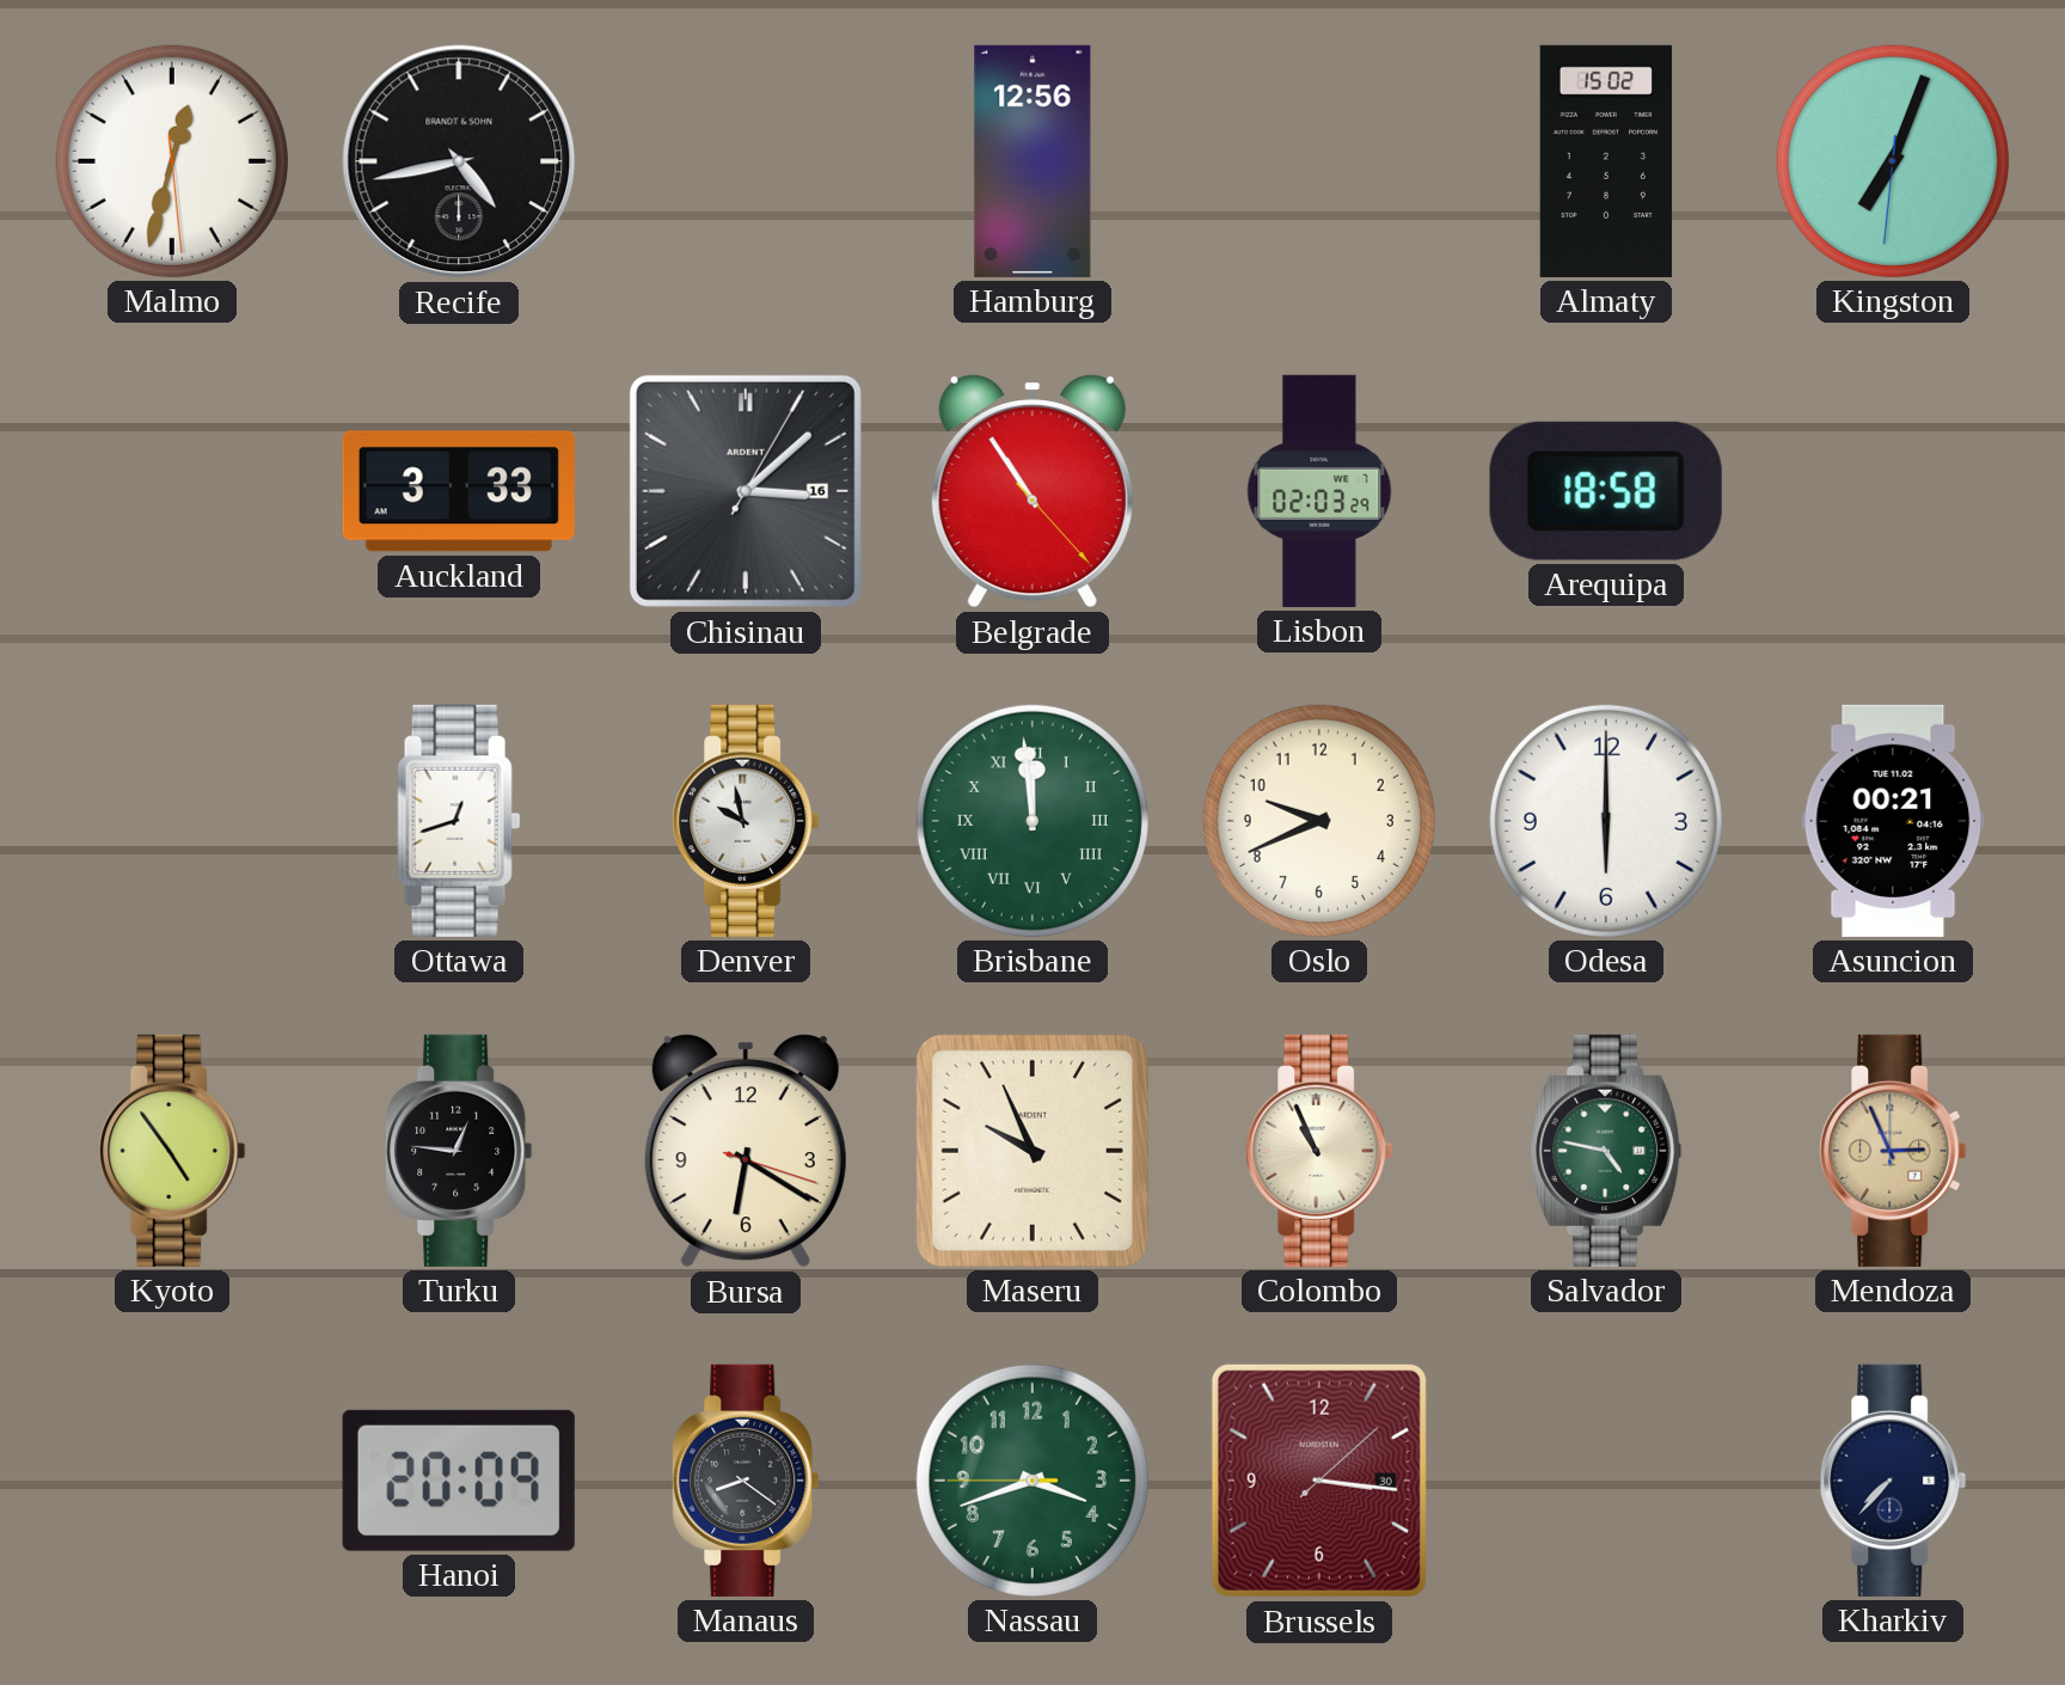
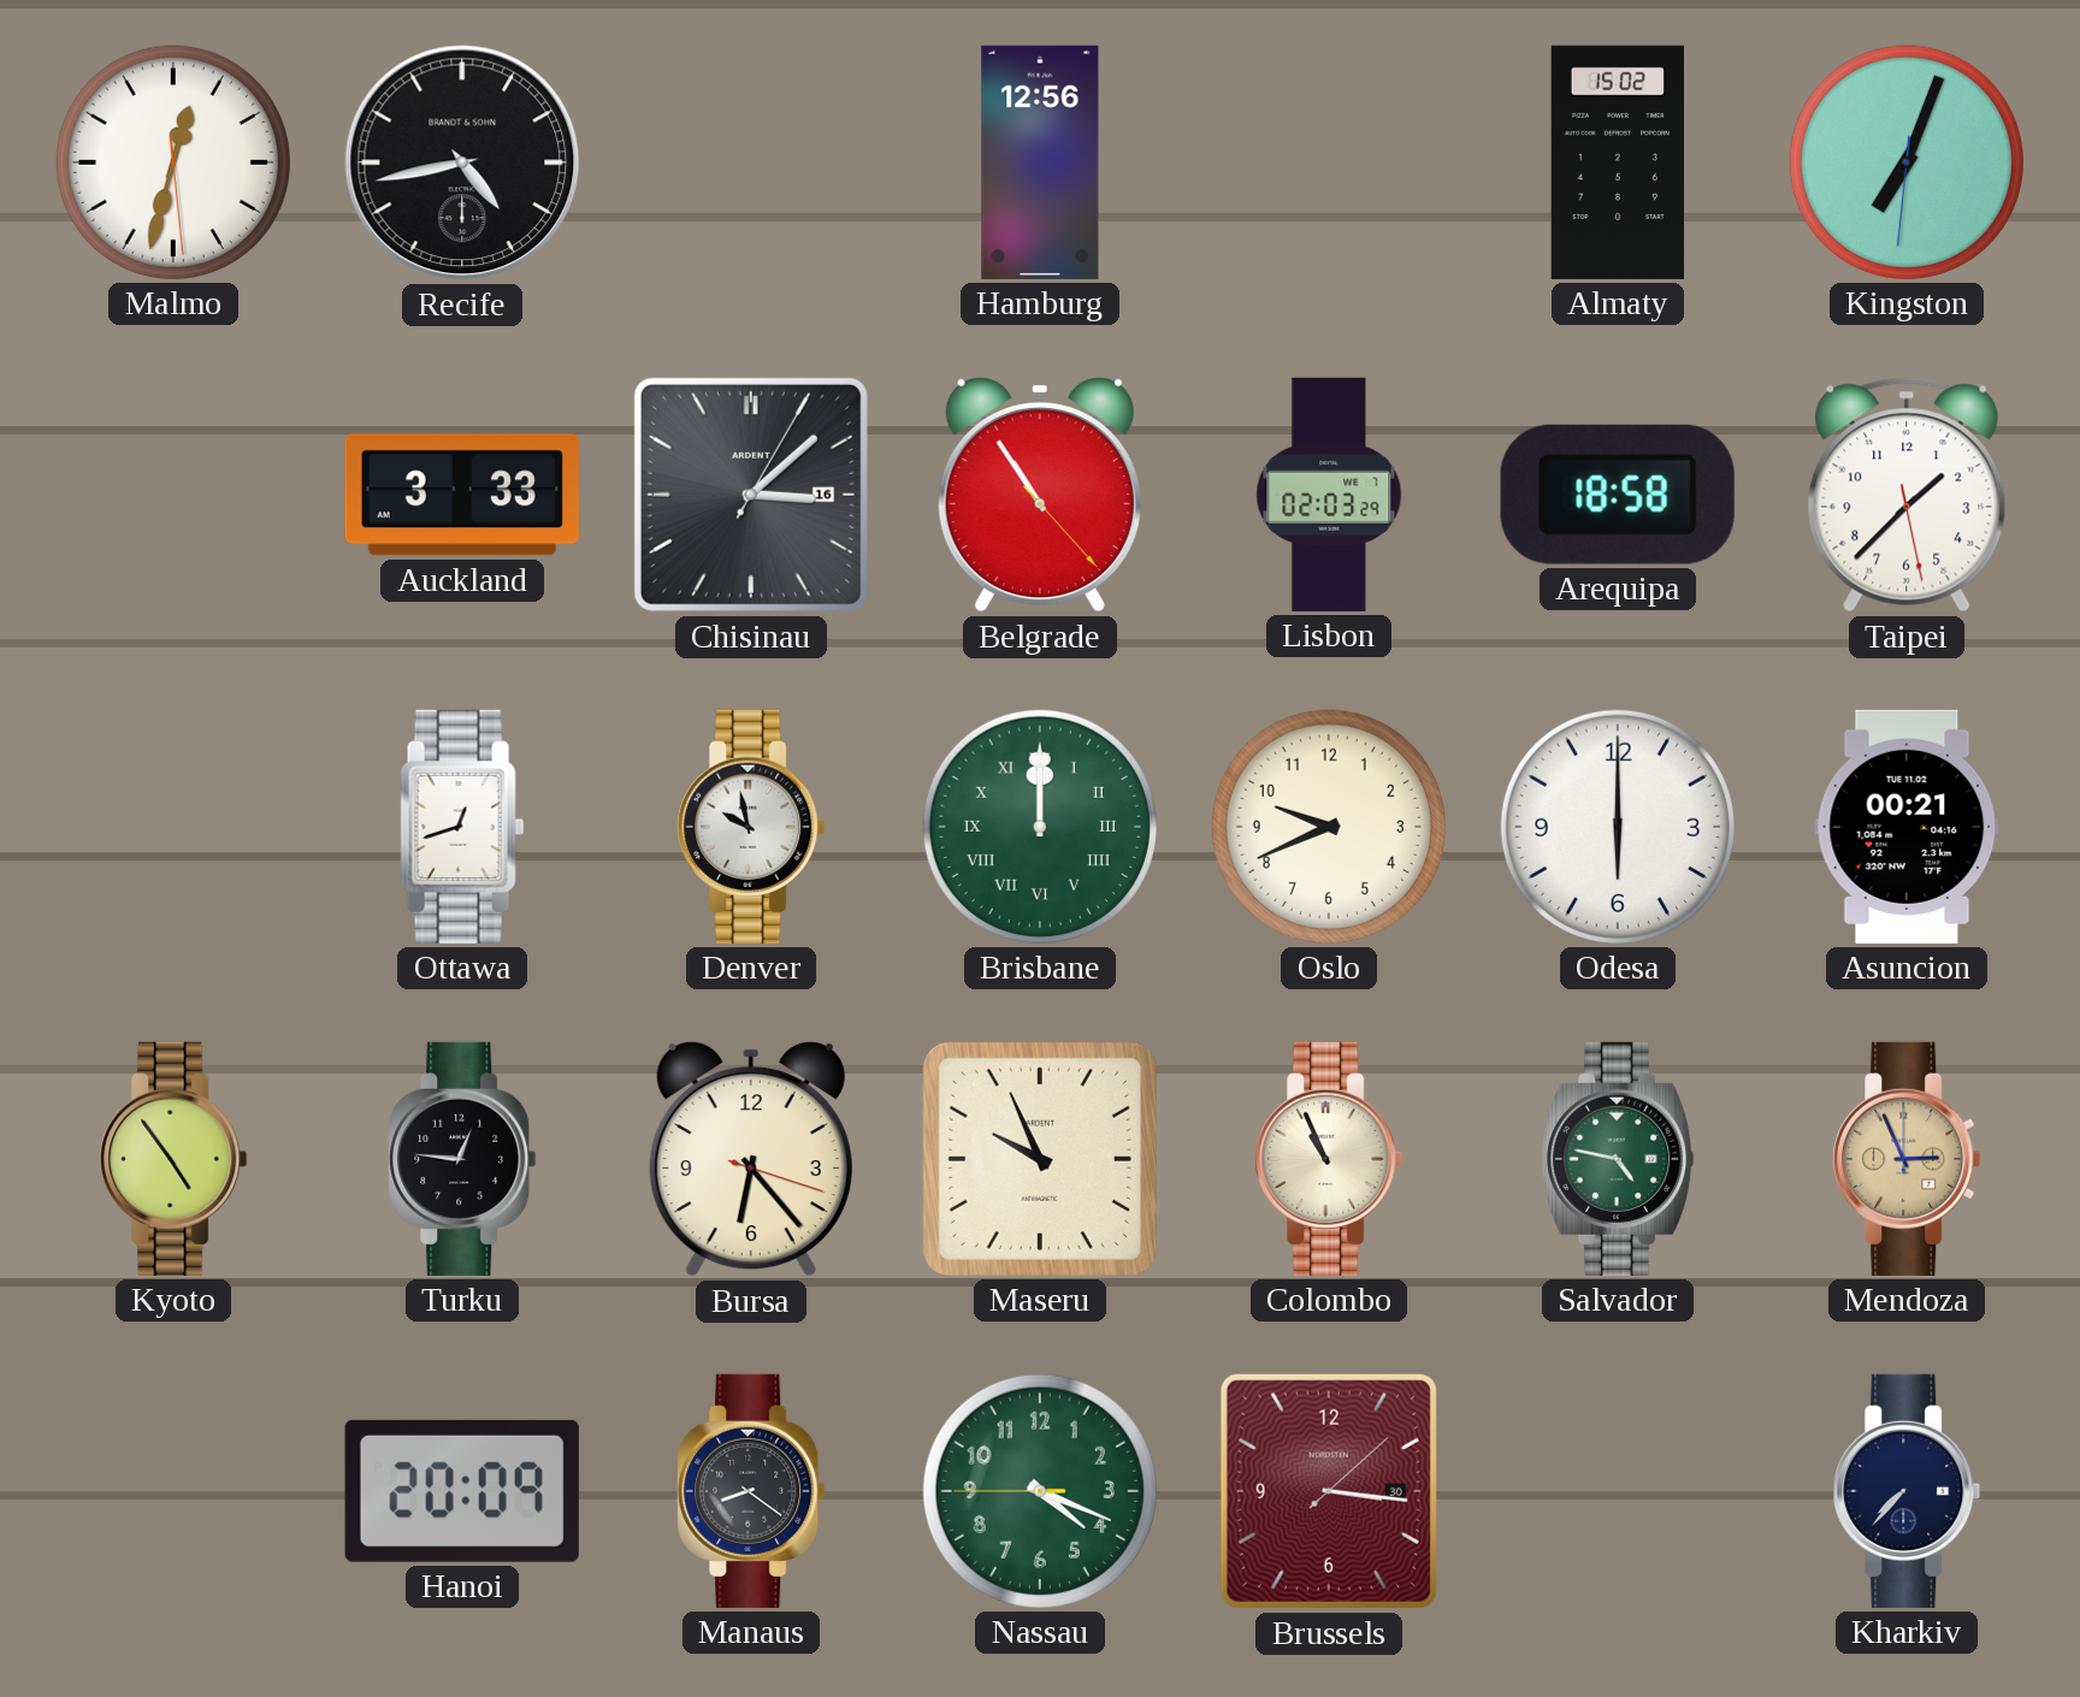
Taipei: none -> 1:37
Brisbane: 11:59 -> 12:00
Bursa: 6:20 -> 6:23
Nassau: 3:41 -> 4:18
